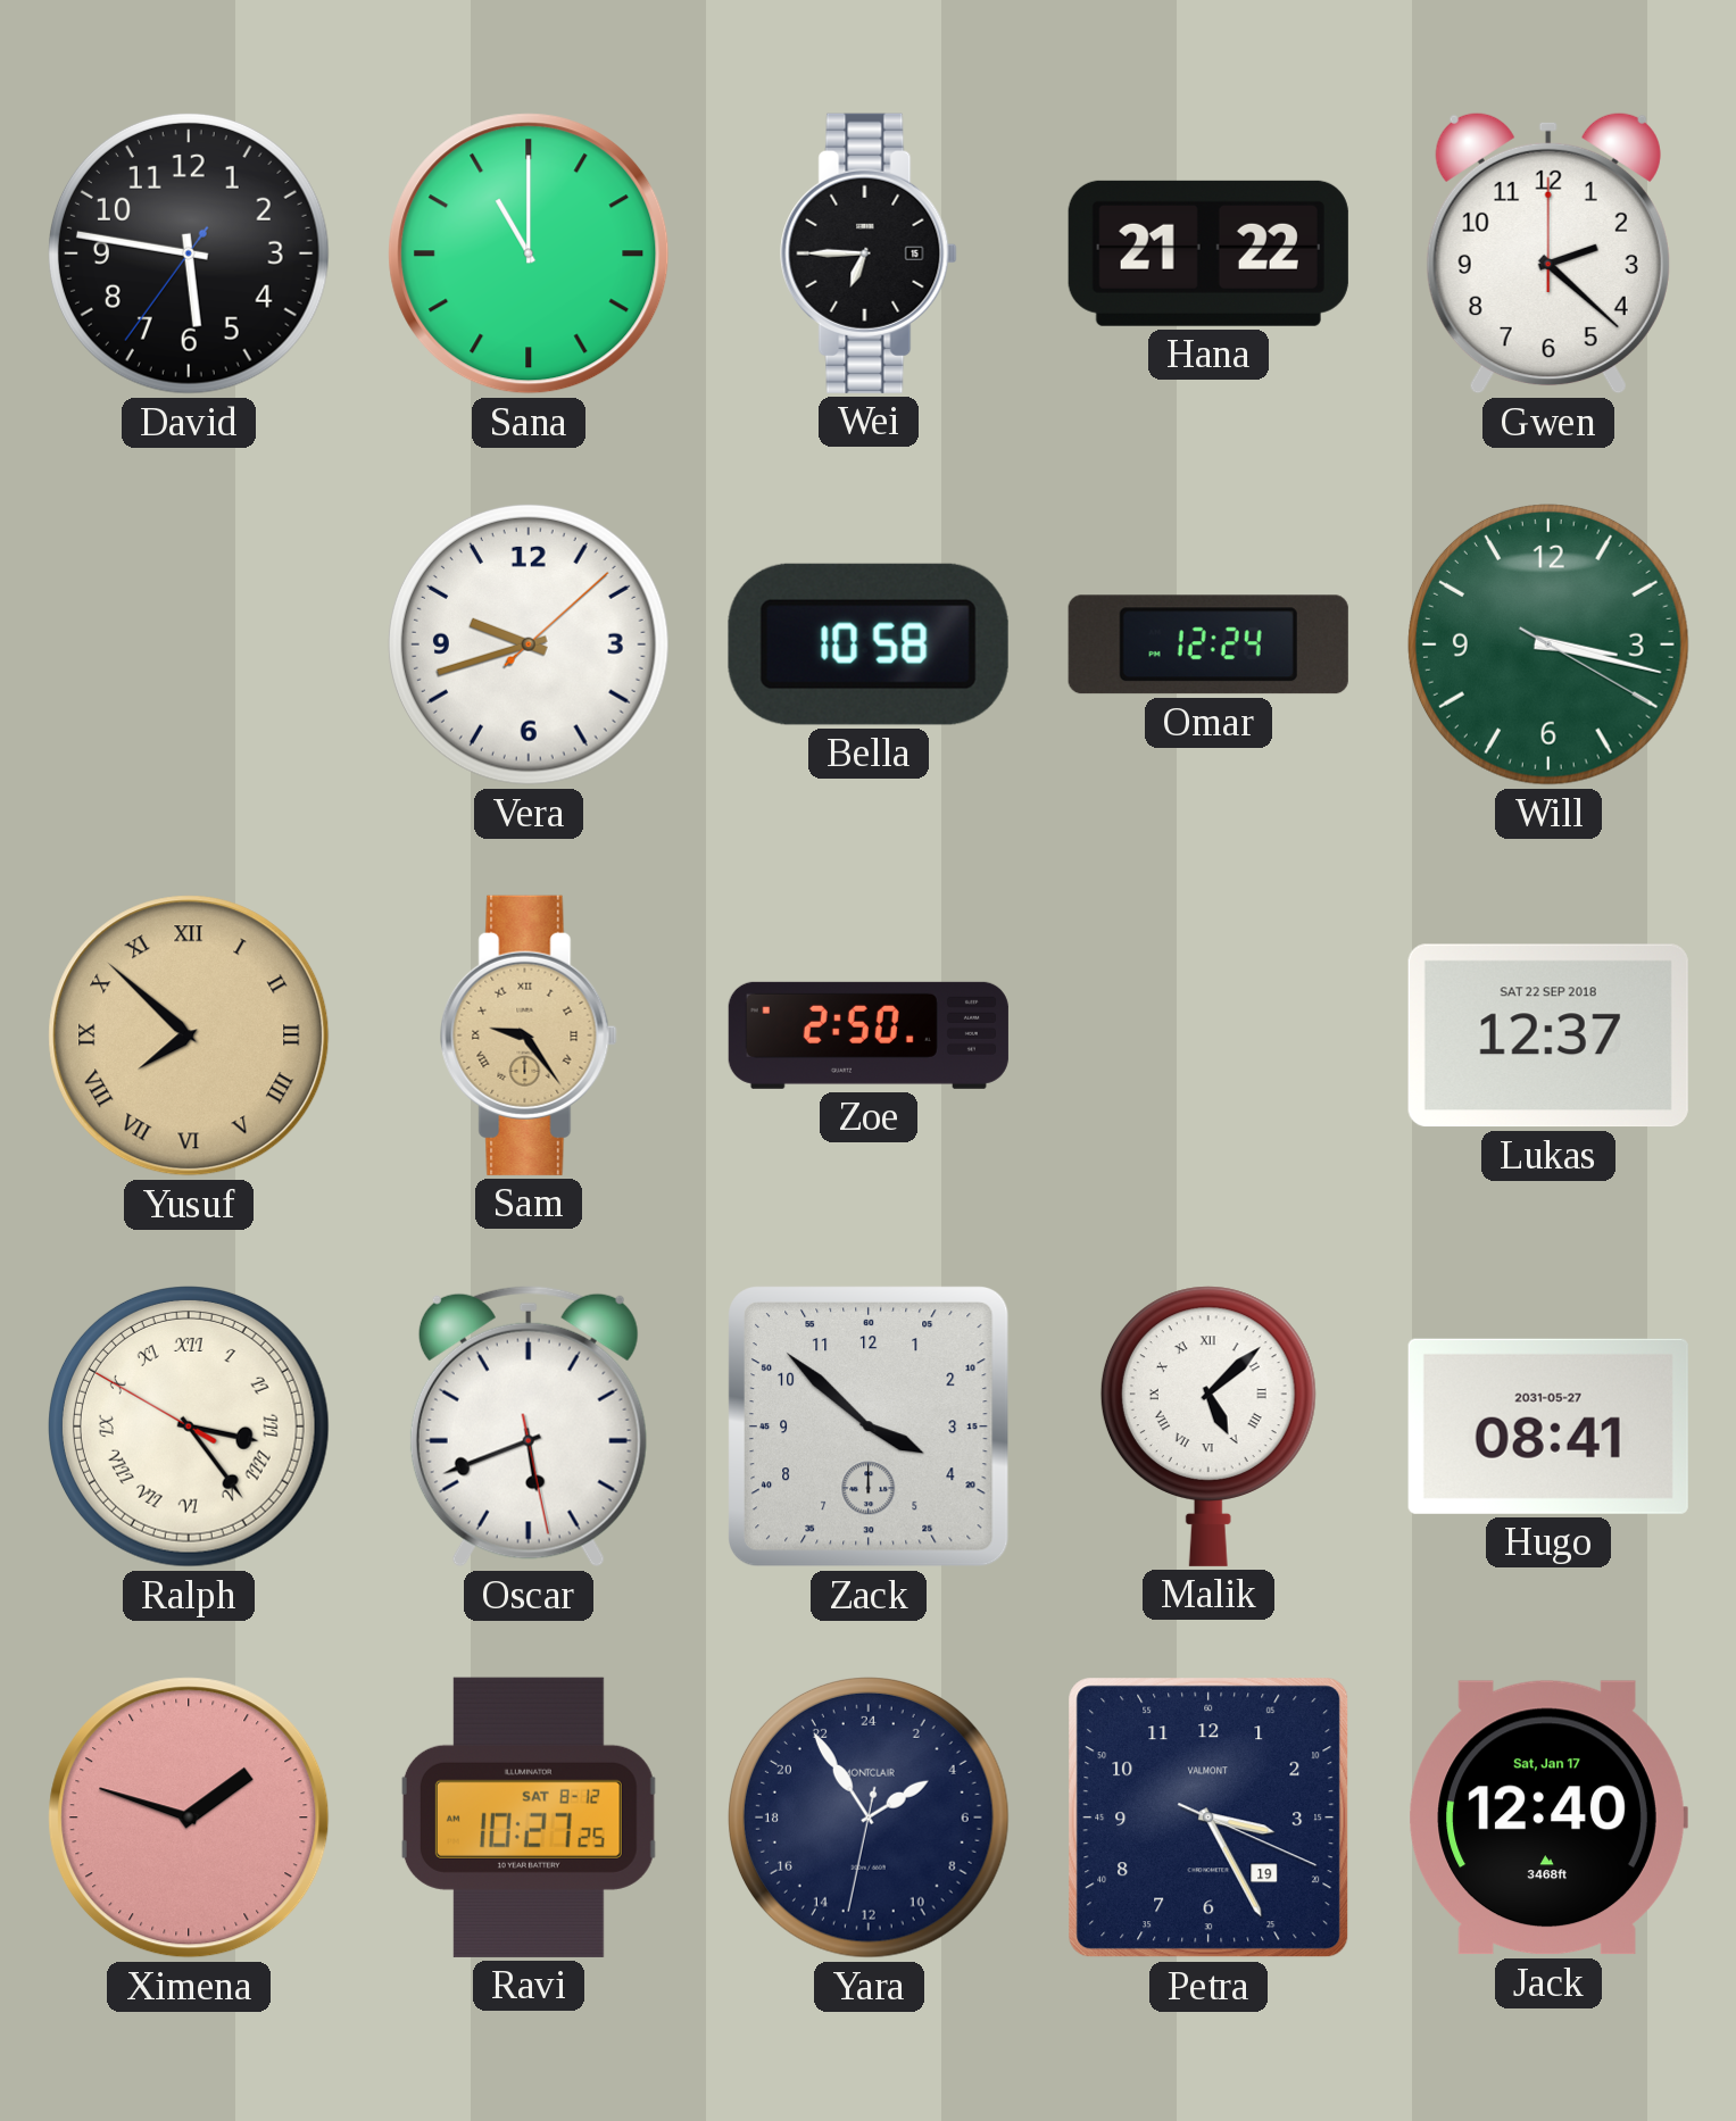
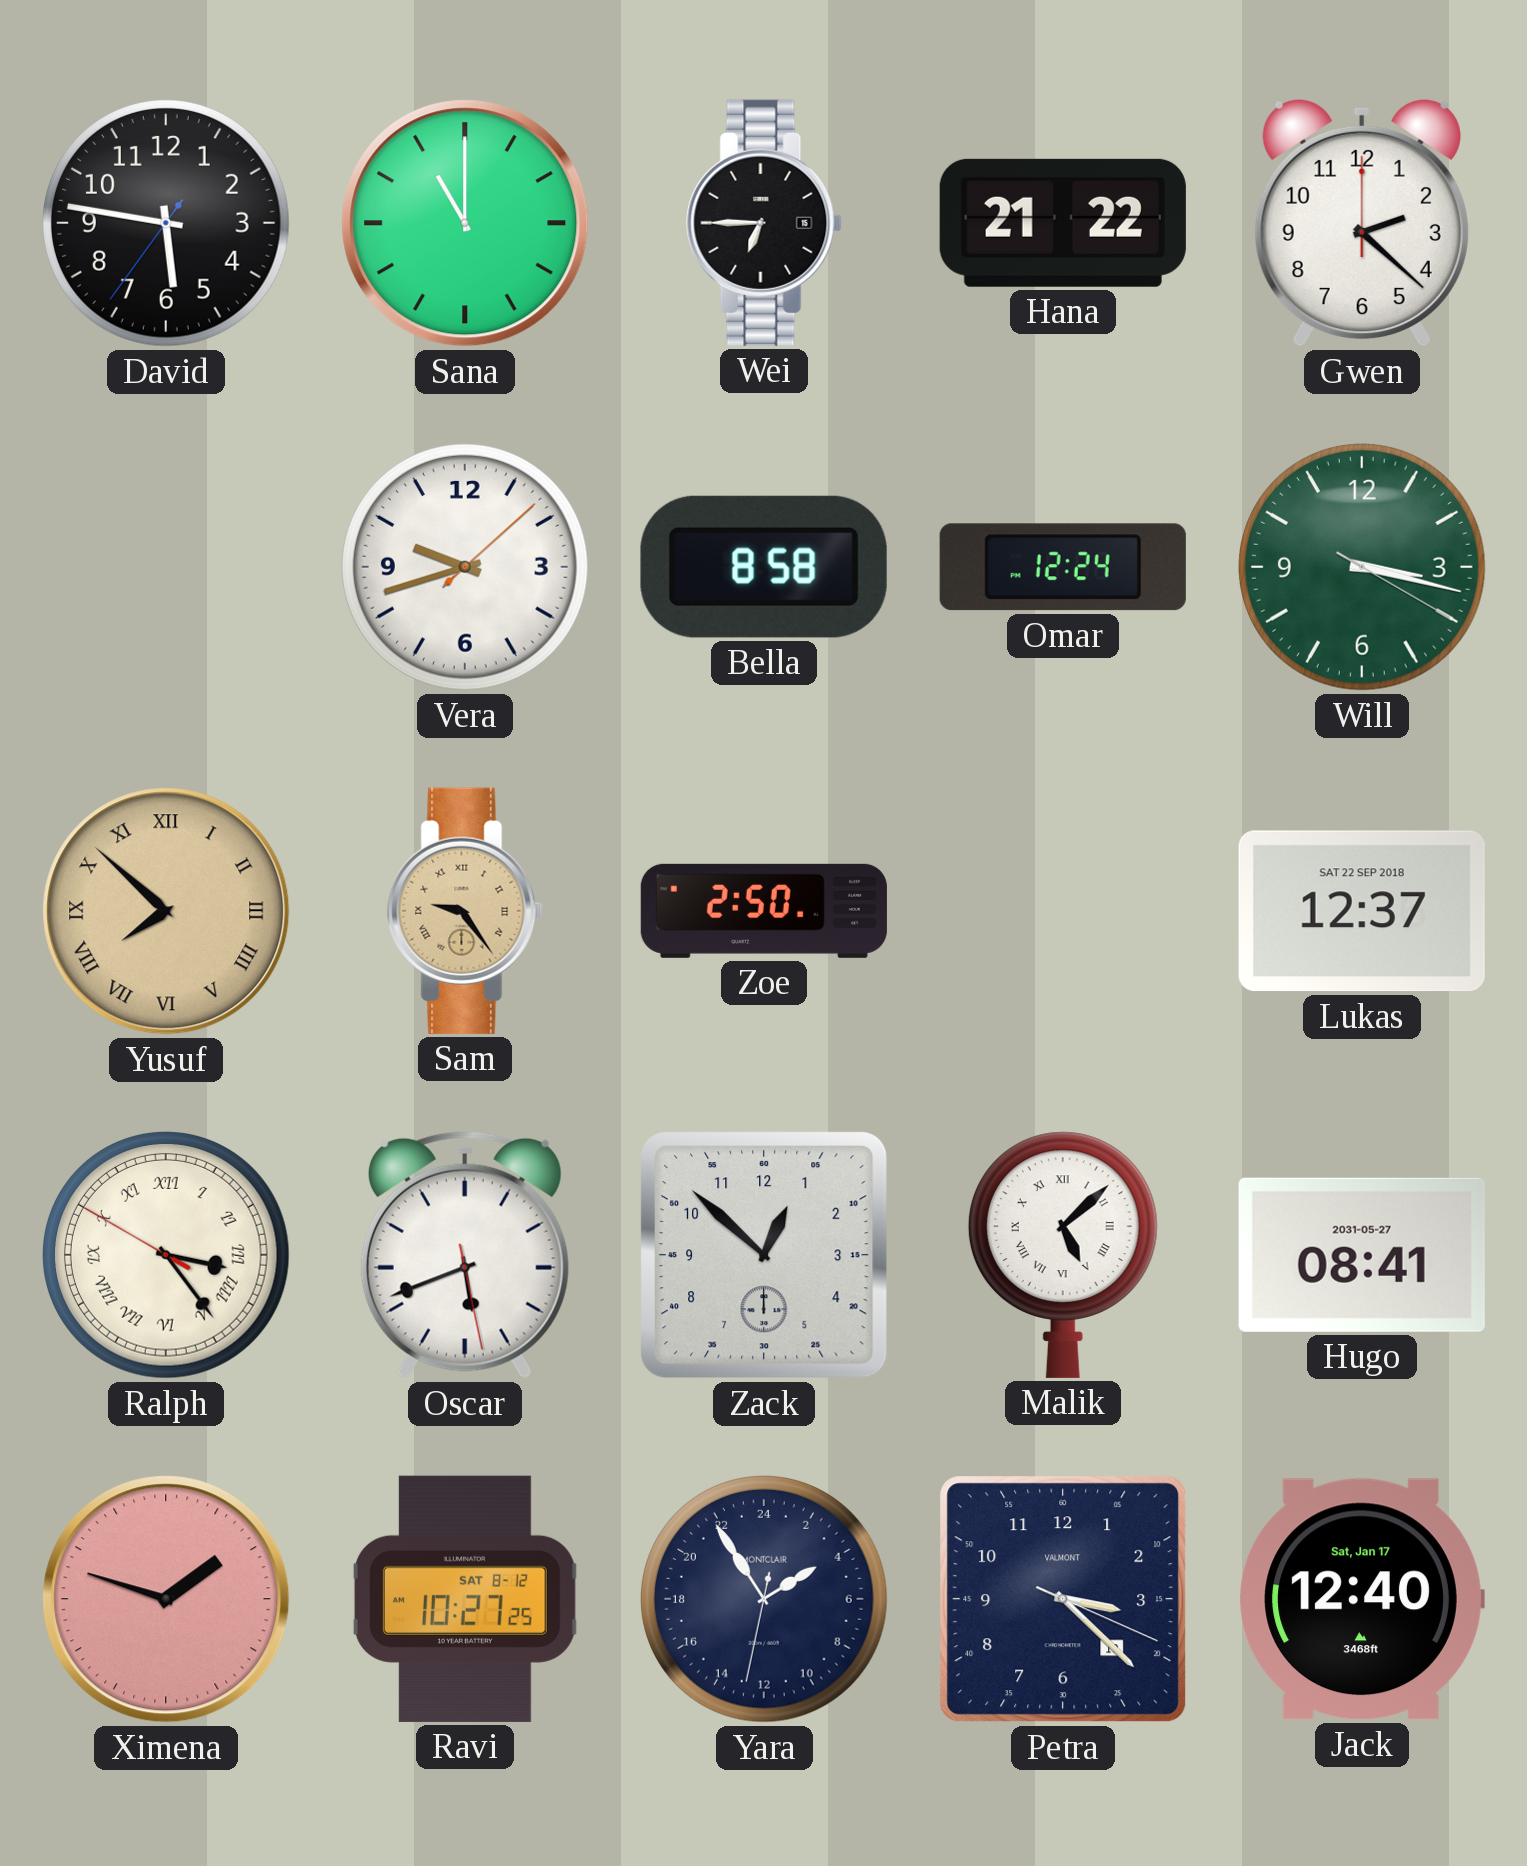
Bella: 10:58 -> 8:58
Zack: 3:52 -> 12:52
Petra: 3:25 -> 3:22
